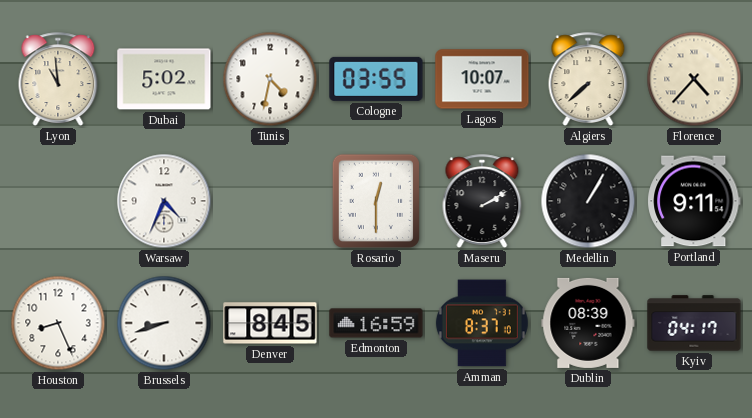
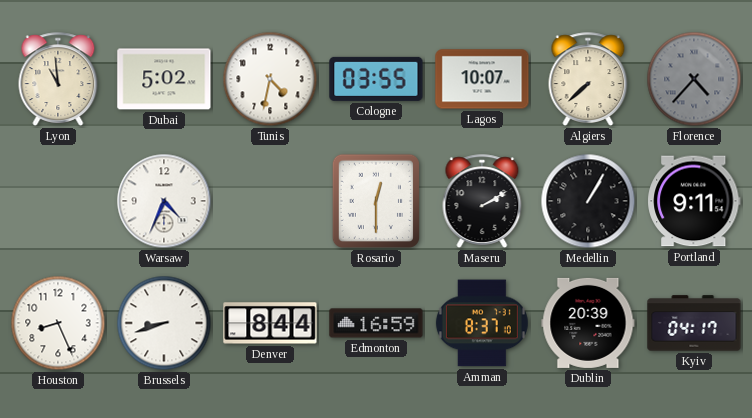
Florence dial: cream -> grey
Denver: 8:45 -> 8:44
Dublin: 08:39 -> 20:39
